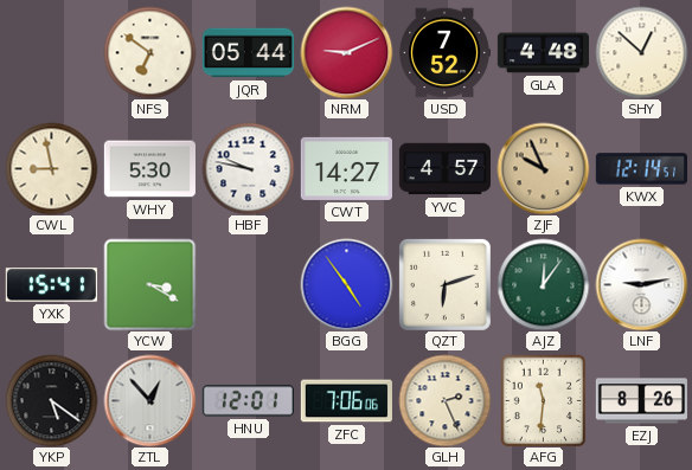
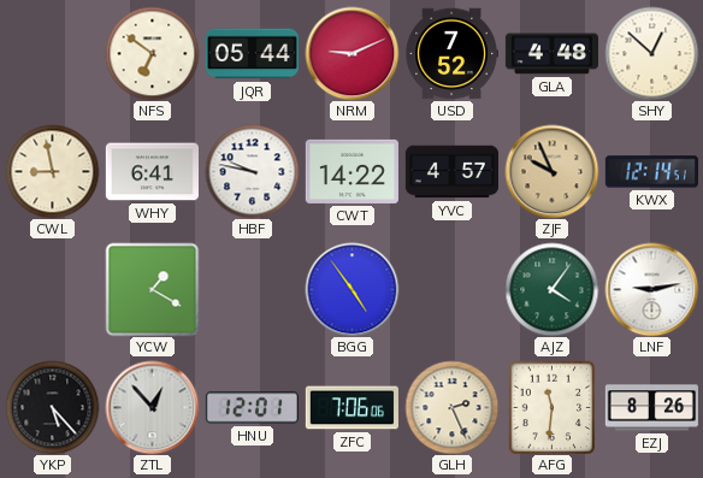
WHY: 5:30 -> 6:41
CWT: 14:27 -> 14:22
YXK: 15:41 -> none
YCW: 3:20 -> 1:20
QZT: 6:12 -> none
AJZ: 12:06 -> 4:06
YKP: 5:21 -> 5:23
